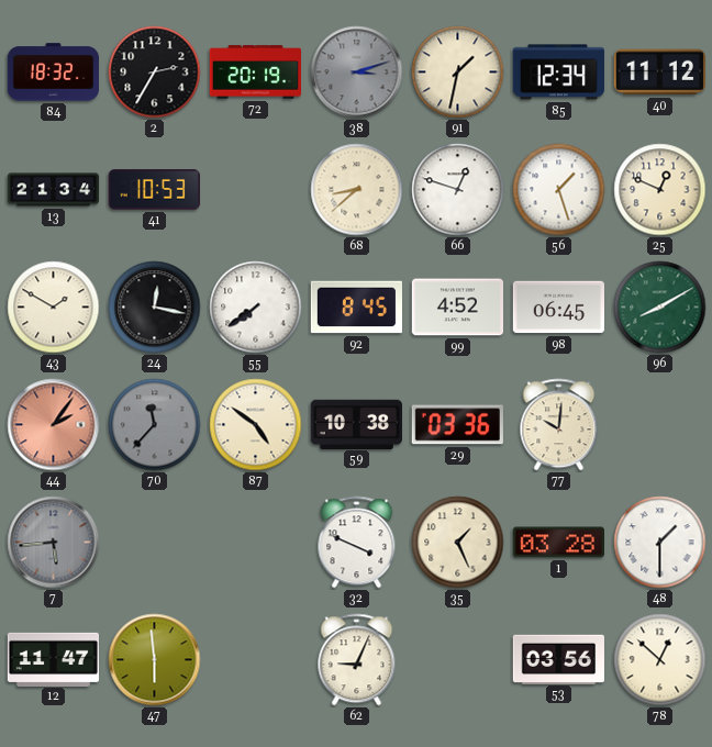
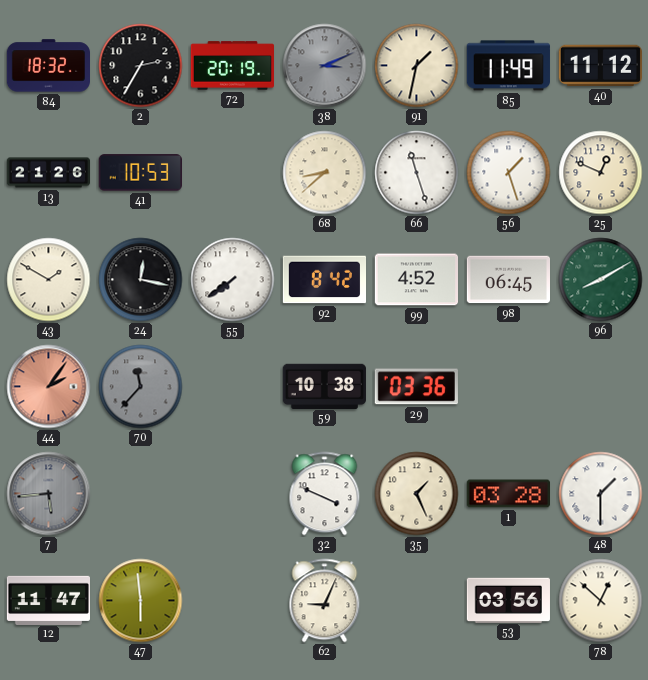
38: 3:12 -> 3:11
85: 12:34 -> 11:49
13: 21:34 -> 21:26
66: 12:48 -> 11:27
92: 8:45 -> 8:42
87: 4:51 -> none
77: 10:01 -> none
